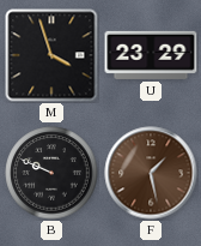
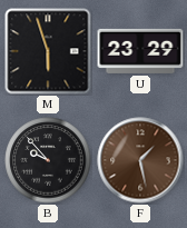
M: 3:57 -> 5:57
B: 9:49 -> 9:53
